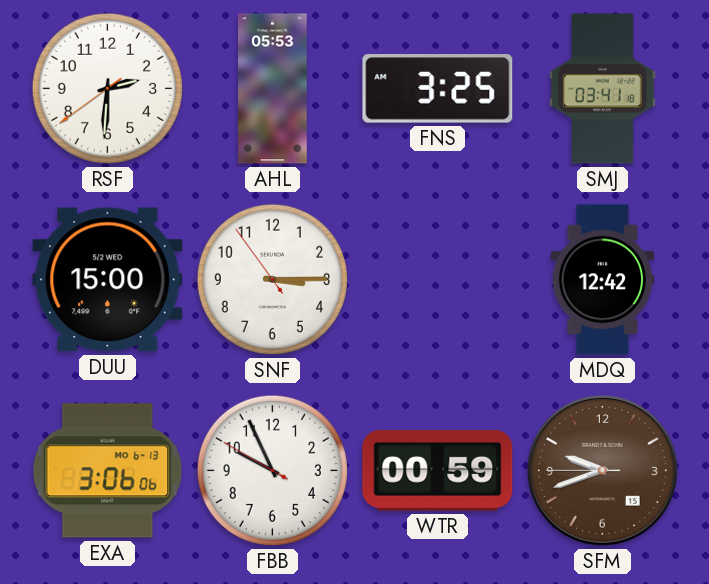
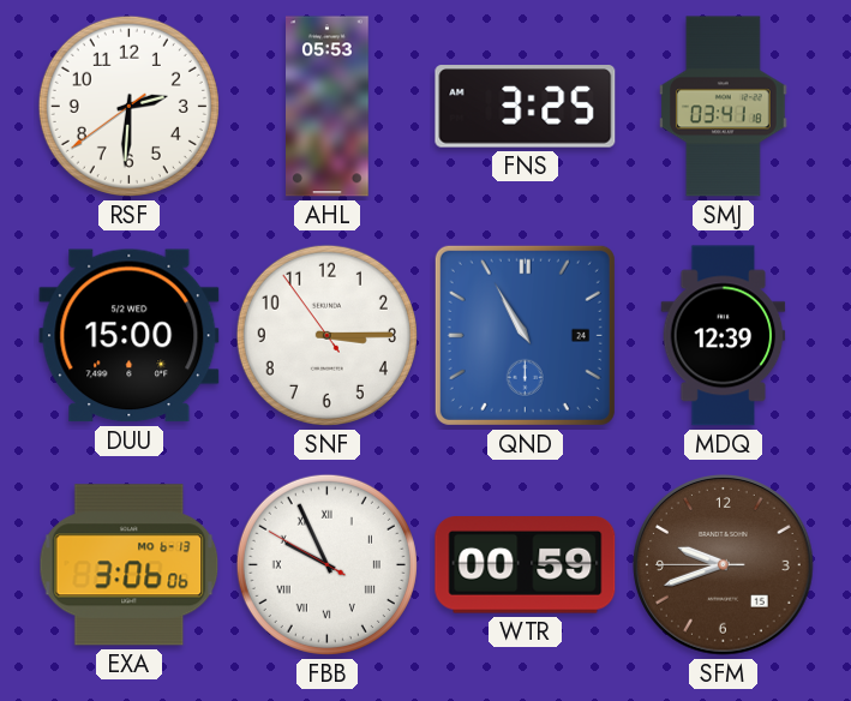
QND: none -> 10:55
MDQ: 12:42 -> 12:39
FBB numerals: Arabic -> Roman
